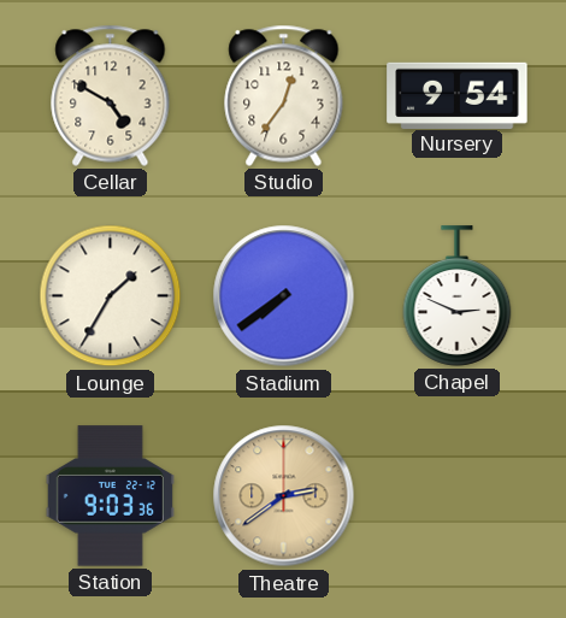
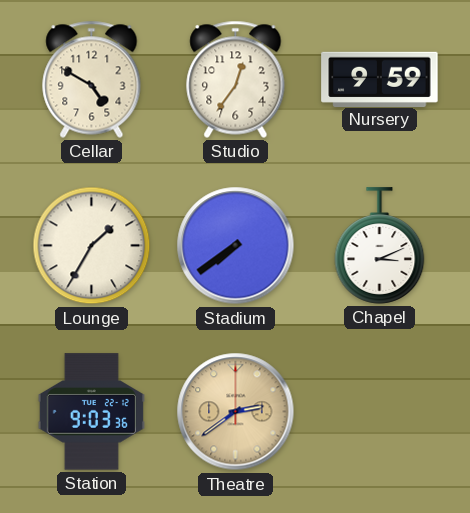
Nursery: 9:54 -> 9:59
Chapel: 2:49 -> 3:11
